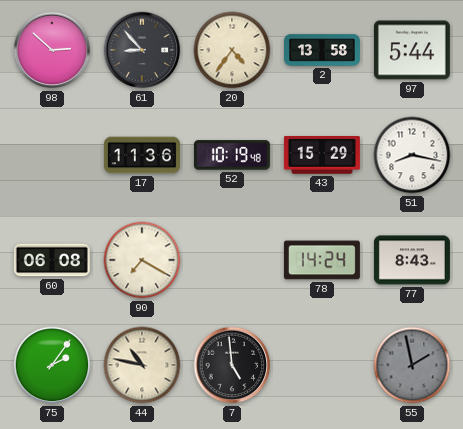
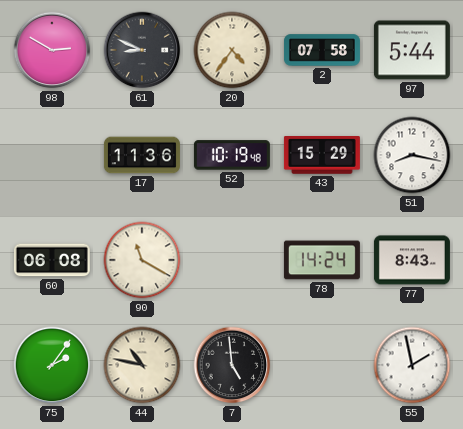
98: 2:52 -> 2:50
61: 8:53 -> 8:49
2: 13:58 -> 07:58
90: 7:20 -> 11:20
55 dial: grey -> white
